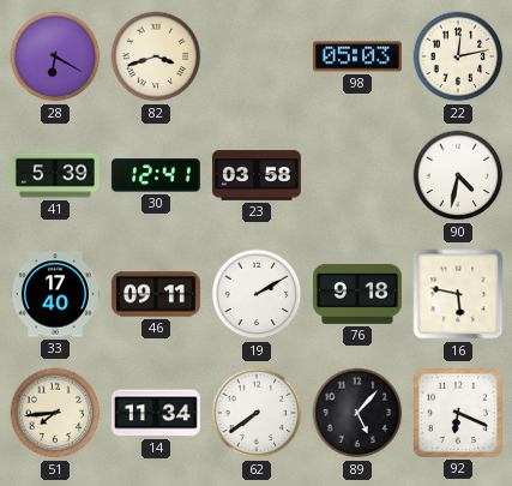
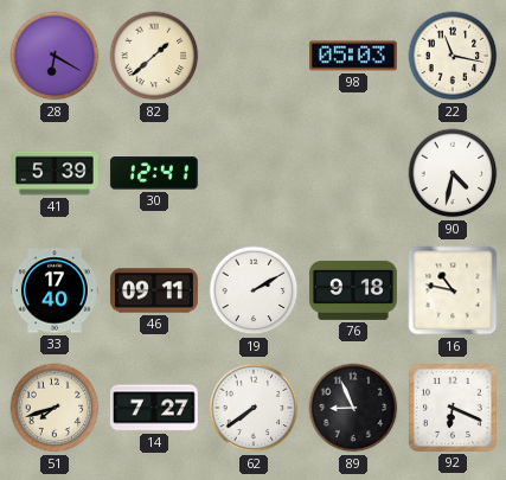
82: 3:42 -> 1:38
22: 12:13 -> 11:17
23: 03:58 -> none
16: 5:47 -> 10:47
51: 7:44 -> 7:42
14: 11:34 -> 7:27
89: 5:07 -> 8:56
